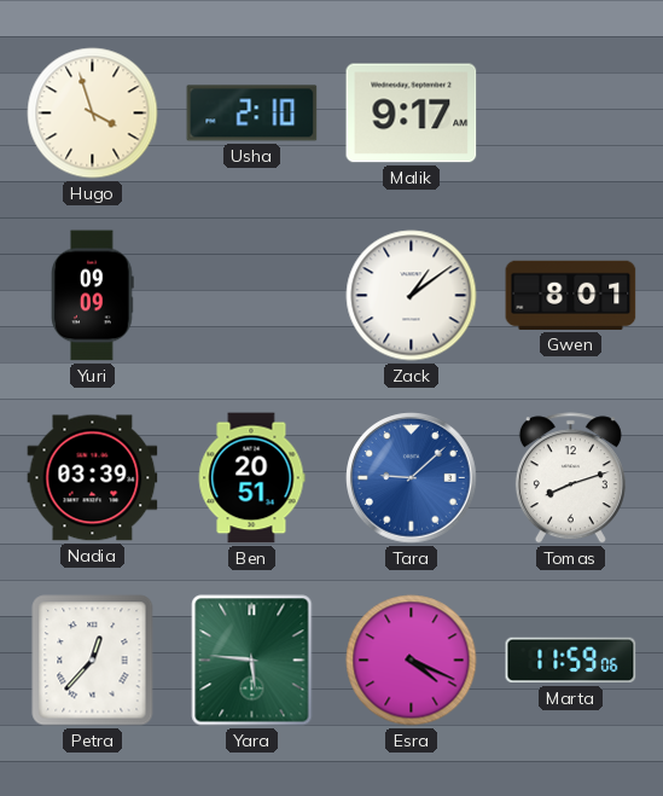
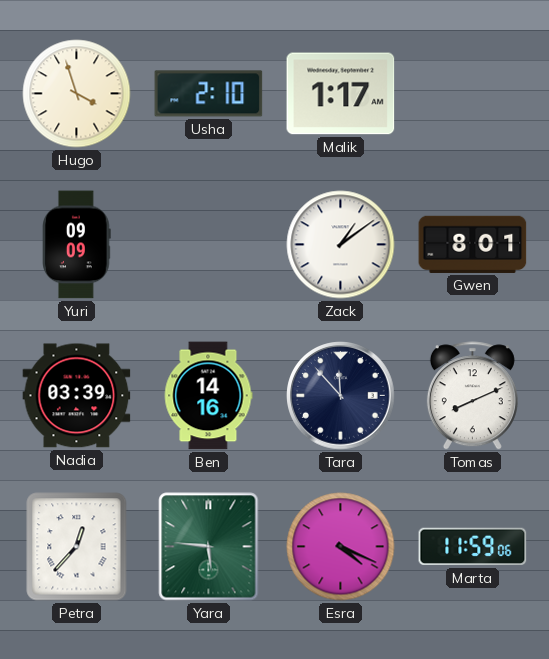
Malik: 9:17 -> 1:17
Ben: 20:51 -> 14:16
Tara: 9:08 -> 11:53
Tara dial: blue -> navy
Tomas: 8:12 -> 8:11
